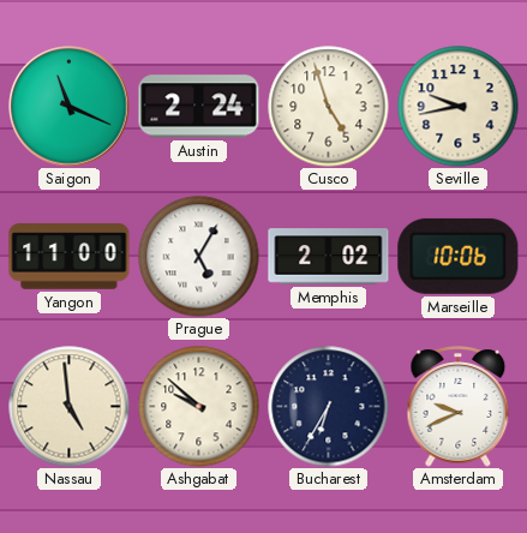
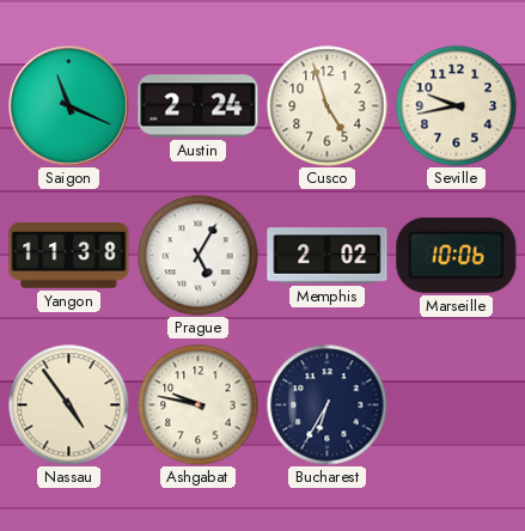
Yangon: 11:00 -> 11:38
Nassau: 4:59 -> 4:54
Ashgabat: 9:52 -> 9:47
Amsterdam: 9:41 -> none
